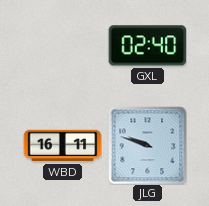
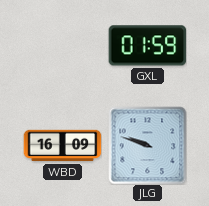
GXL: 02:40 -> 01:59
WBD: 16:11 -> 16:09
